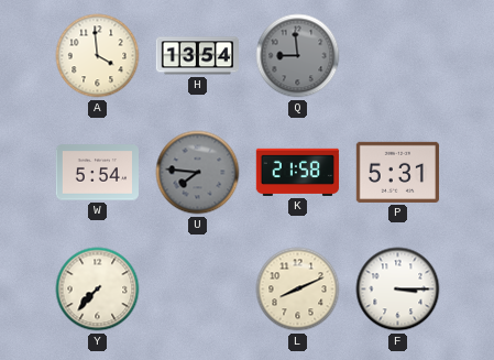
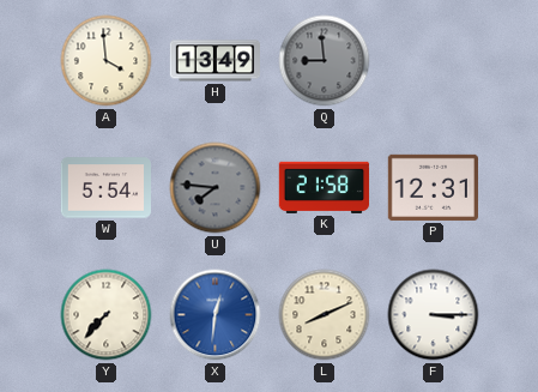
H: 13:54 -> 13:49
P: 5:31 -> 12:31
X: none -> 12:31
